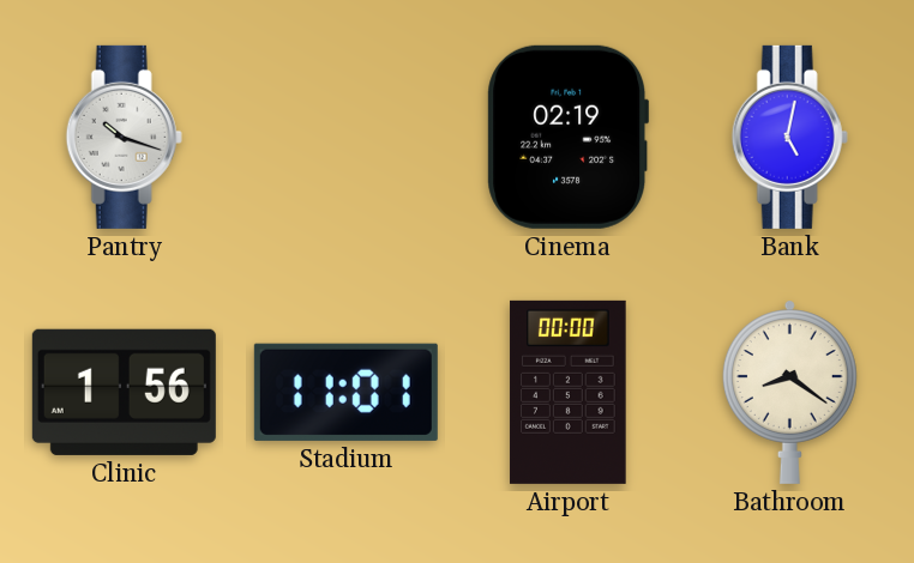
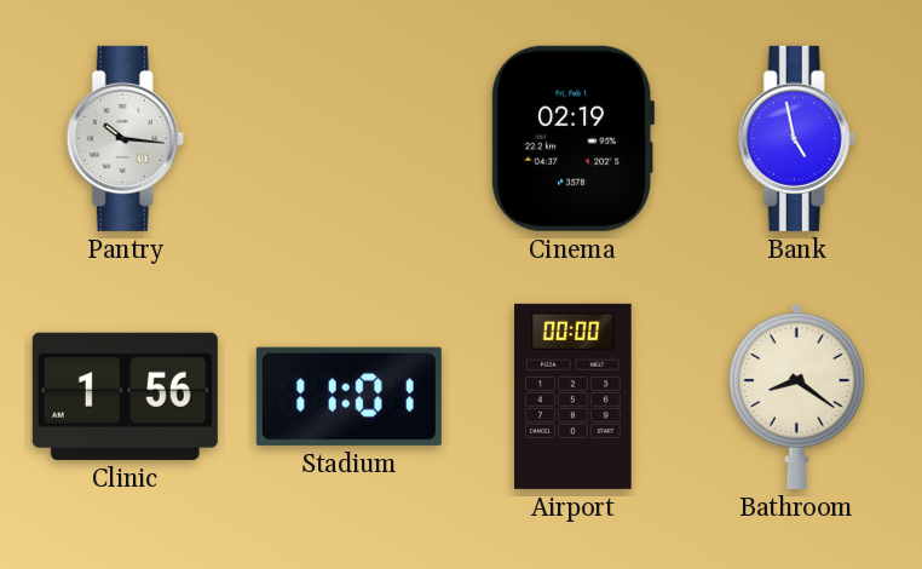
Pantry: 10:18 -> 10:16
Bank: 5:02 -> 4:58
